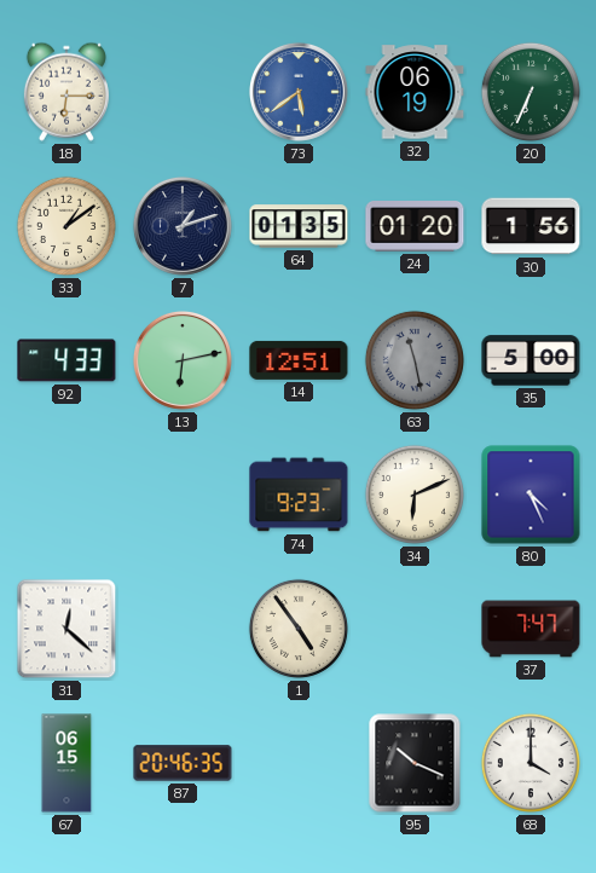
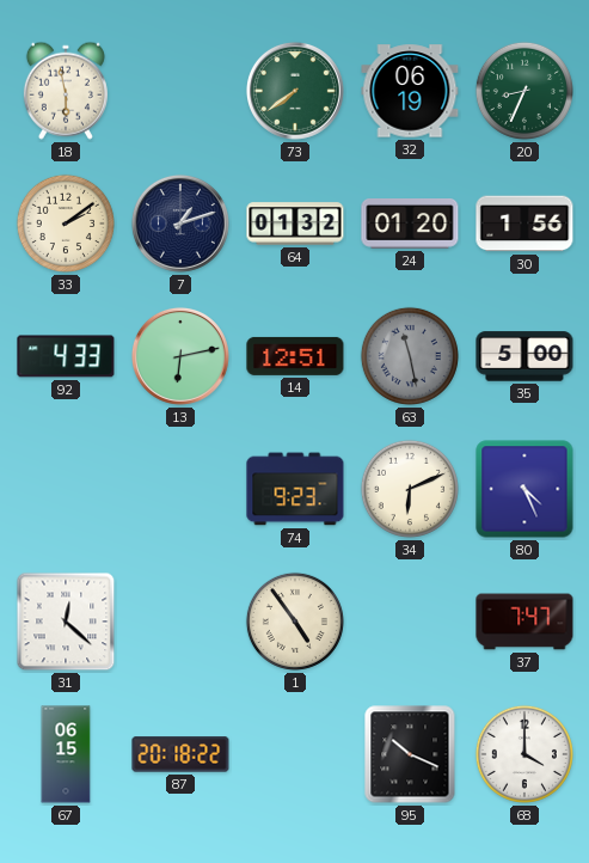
18: 6:15 -> 5:58
73: 5:39 -> 7:39
73 dial: blue -> green
20: 6:34 -> 8:34
33: 1:09 -> 2:09
64: 01:35 -> 01:32
87: 20:46 -> 20:18
